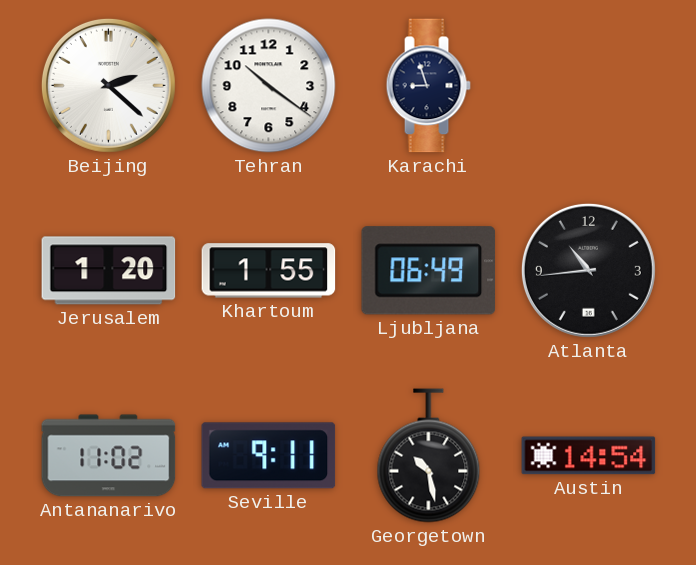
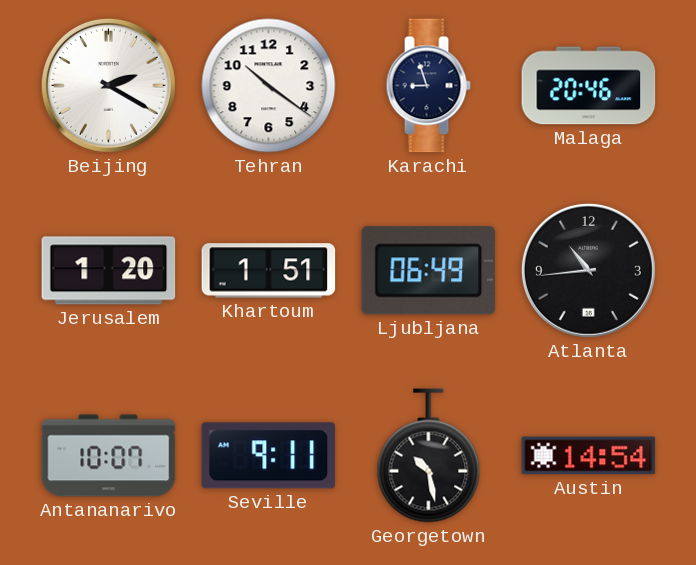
Beijing: 2:22 -> 2:20
Malaga: none -> 20:46
Khartoum: 1:55 -> 1:51
Antananarivo: 11:02 -> 10:07
